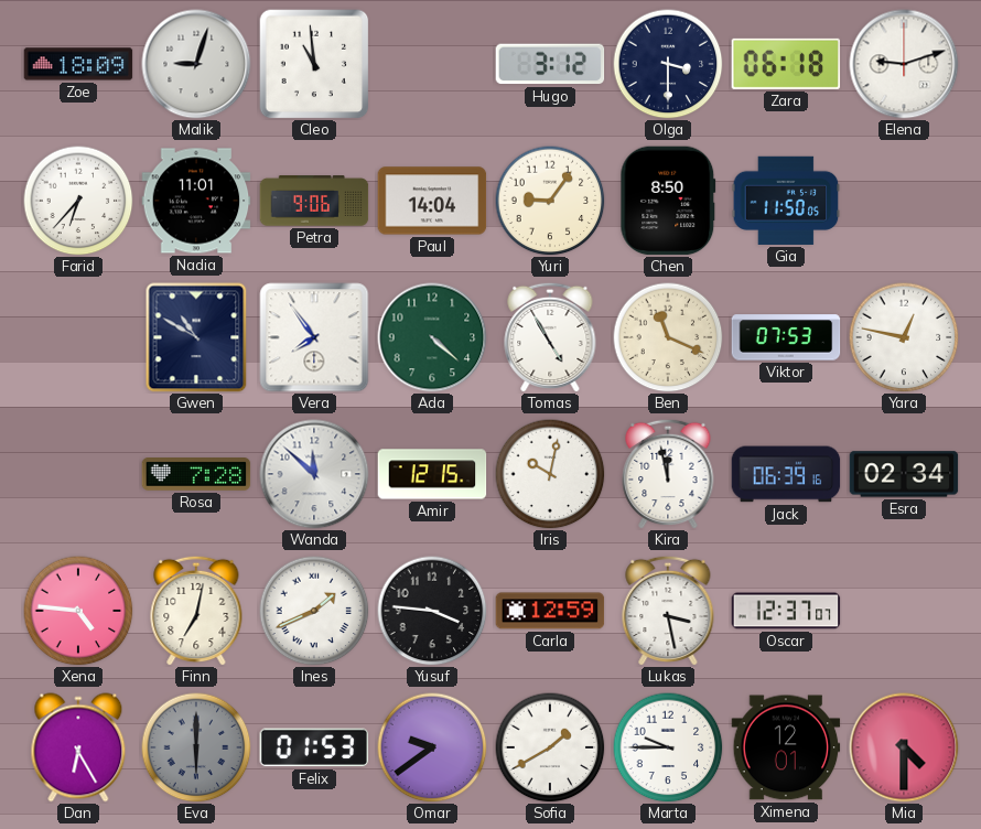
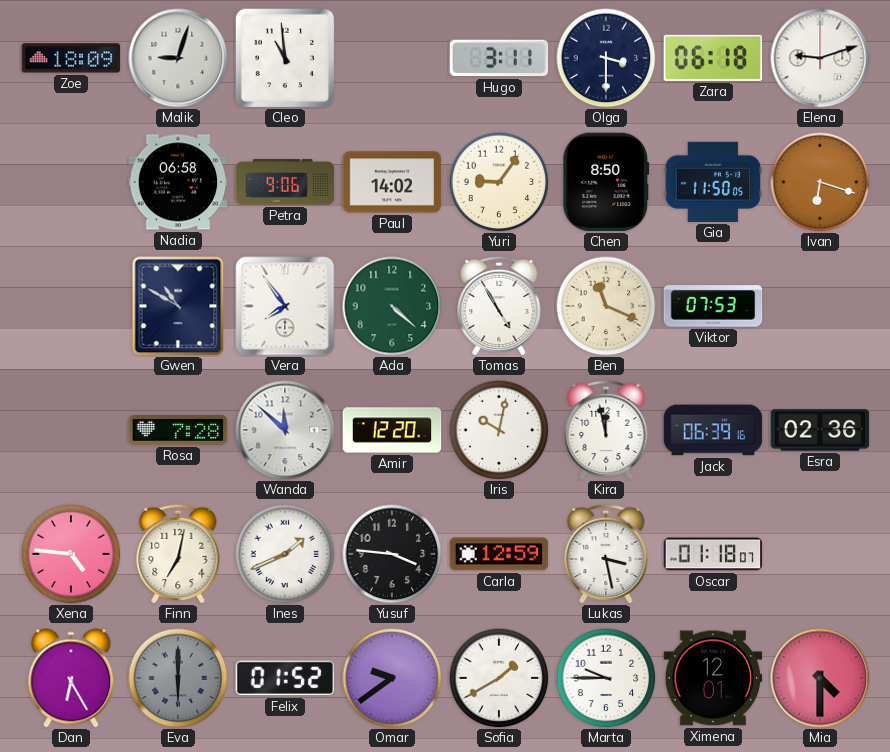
Hugo: 3:12 -> 3:11
Farid: 6:37 -> none
Nadia: 11:01 -> 06:58
Paul: 14:04 -> 14:02
Ivan: none -> 6:18
Yara: 12:47 -> none
Amir: 12:15 -> 12:20
Esra: 02:34 -> 02:36
Oscar: 12:37 -> 01:18
Felix: 01:53 -> 01:52
